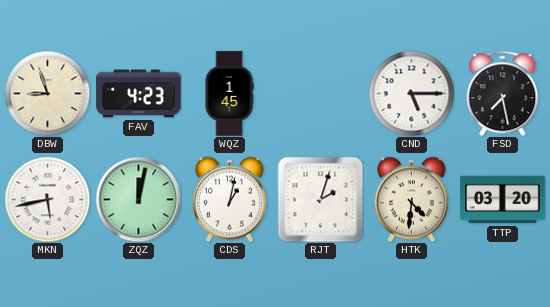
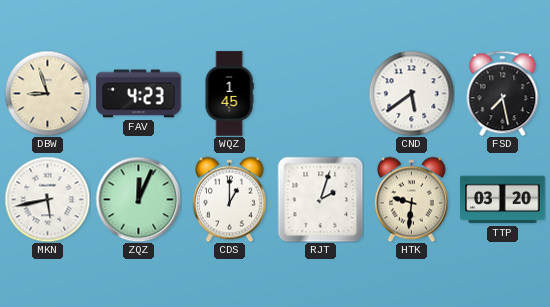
CND: 5:15 -> 5:39
ZQZ: 12:02 -> 12:04
CDS: 1:02 -> 1:00
HTK: 4:31 -> 9:31
